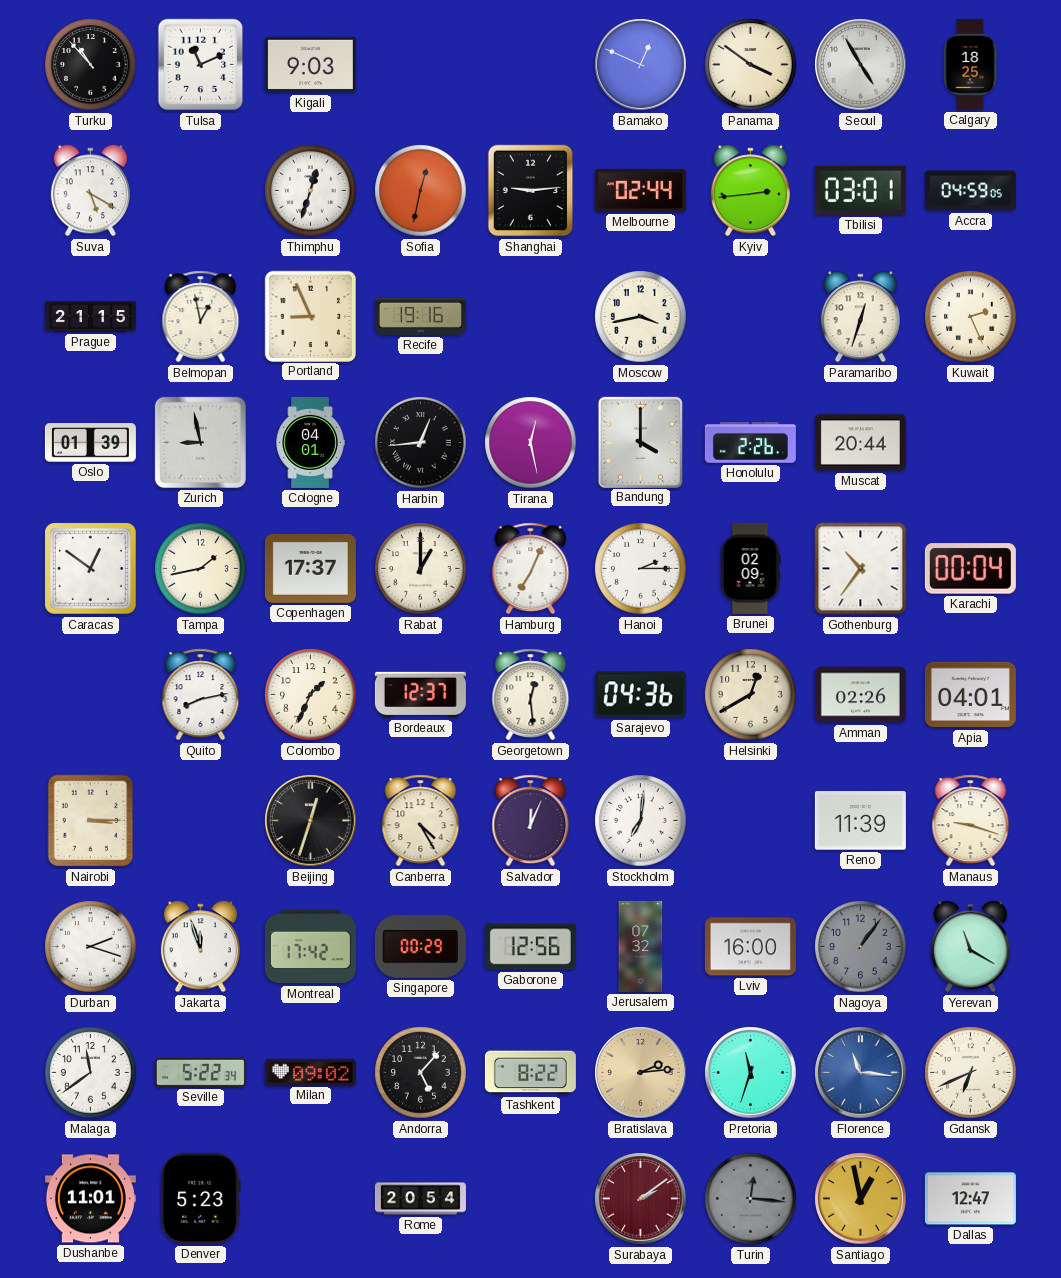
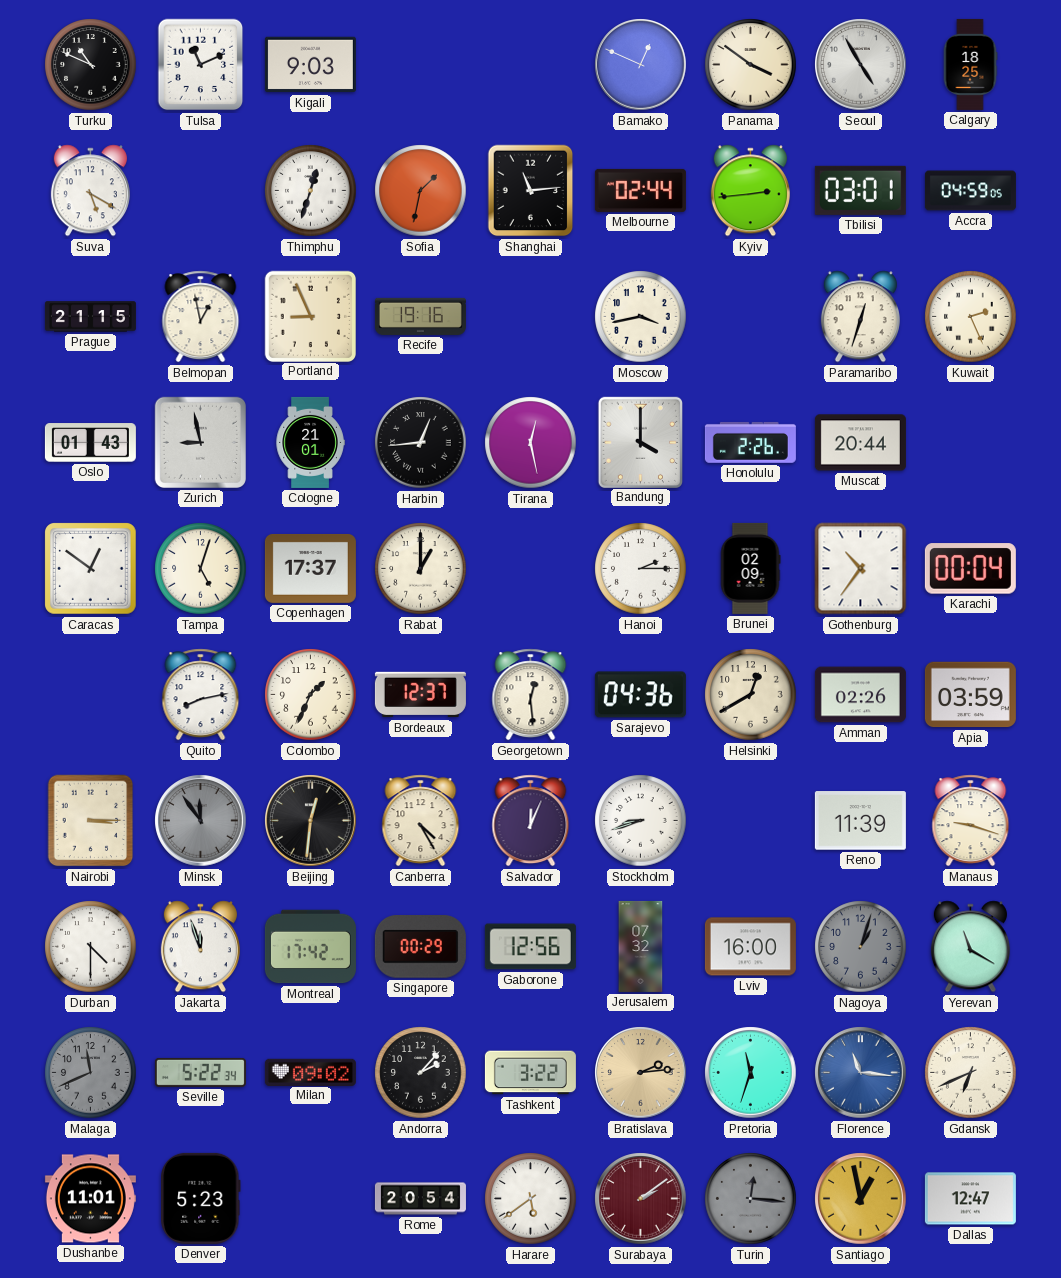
Turku: 10:53 -> 10:49
Sofia: 12:32 -> 1:32
Shanghai: 9:14 -> 11:14
Oslo: 01:39 -> 01:43
Cologne: 04:01 -> 21:01
Tampa: 1:43 -> 5:03
Hamburg: 7:04 -> none
Apia: 04:01 -> 03:59
Minsk: none -> 11:54
Beijing: 12:33 -> 12:31
Stockholm: 7:01 -> 8:42
Durban: 2:18 -> 4:30
Nagoya: 1:06 -> 1:03
Malaga: 11:39 -> 11:41
Malaga dial: white -> grey
Andorra: 5:07 -> 2:07
Tashkent: 8:22 -> 3:22
Harare: none -> 5:39
